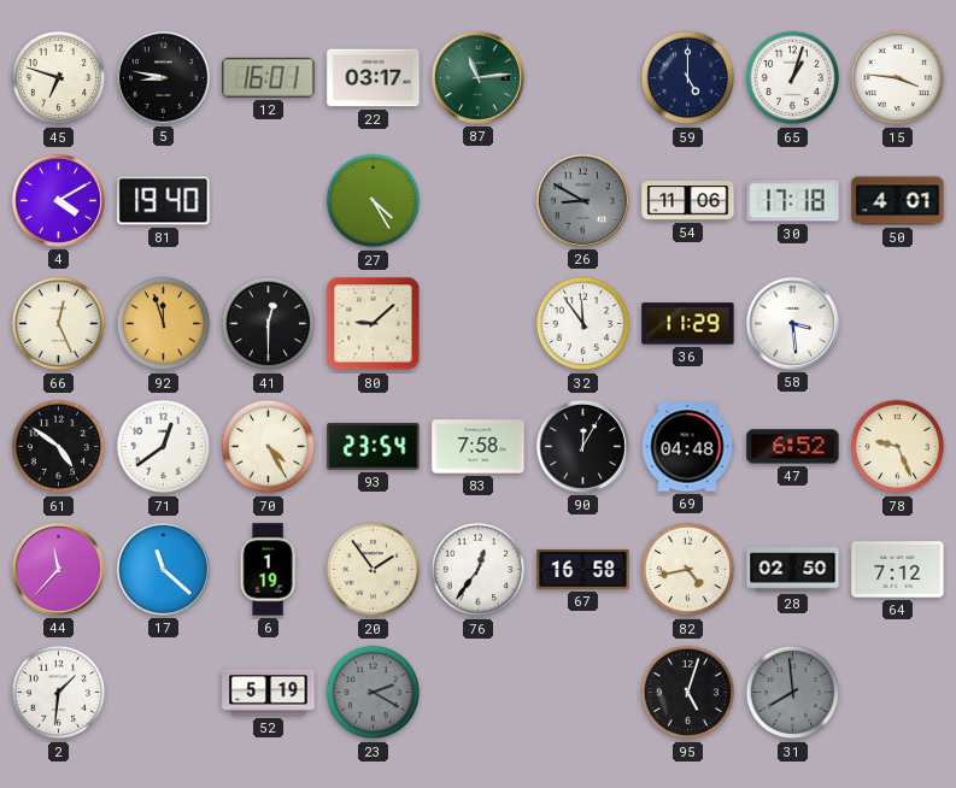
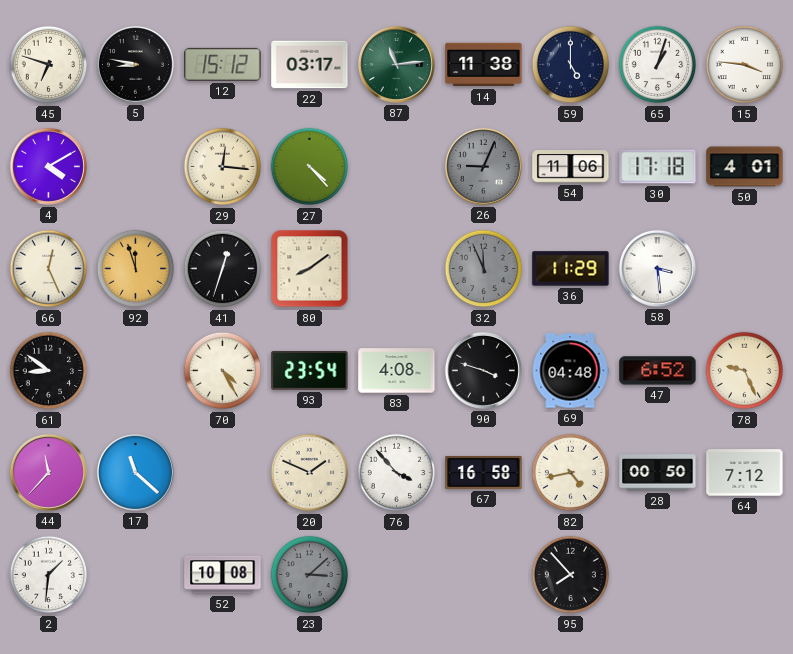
12: 16:01 -> 15:12
14: none -> 11:38
81: 19:40 -> none
29: none -> 12:16
27: 4:25 -> 4:23
26: 8:50 -> 9:04
41: 12:30 -> 12:33
80: 9:08 -> 8:09
32: 11:54 -> 11:56
32 dial: white -> grey
61: 4:51 -> 8:51
71: 12:39 -> none
83: 7:58 -> 4:08
90: 12:05 -> 3:48
6: 1:19 -> none
20: 1:54 -> 1:49
76: 12:36 -> 3:53
28: 02:50 -> 00:50
52: 5:19 -> 10:08
23: 2:20 -> 3:08
95: 5:03 -> 7:53
31: 7:59 -> none
